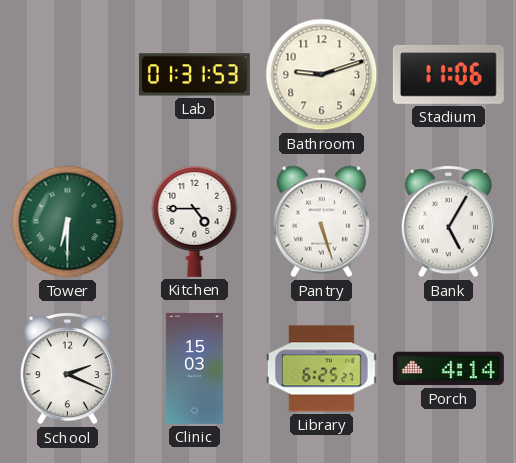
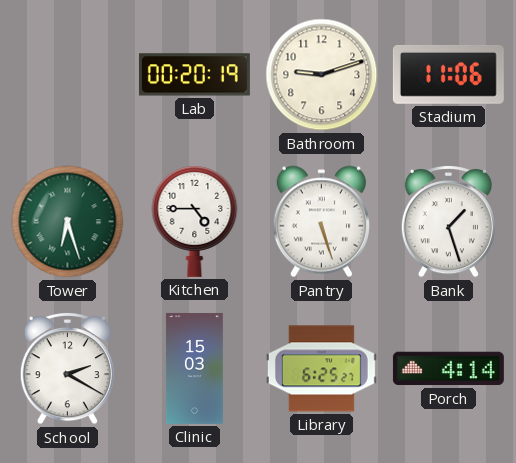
Lab: 01:31 -> 00:20
Tower: 6:30 -> 6:27
Bank: 5:05 -> 1:27
School: 2:19 -> 2:20
